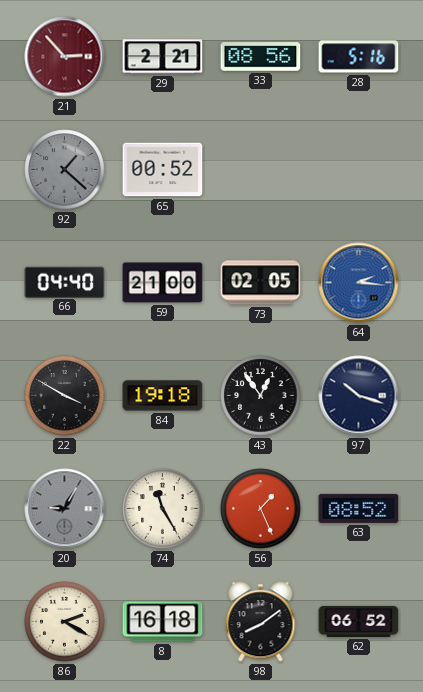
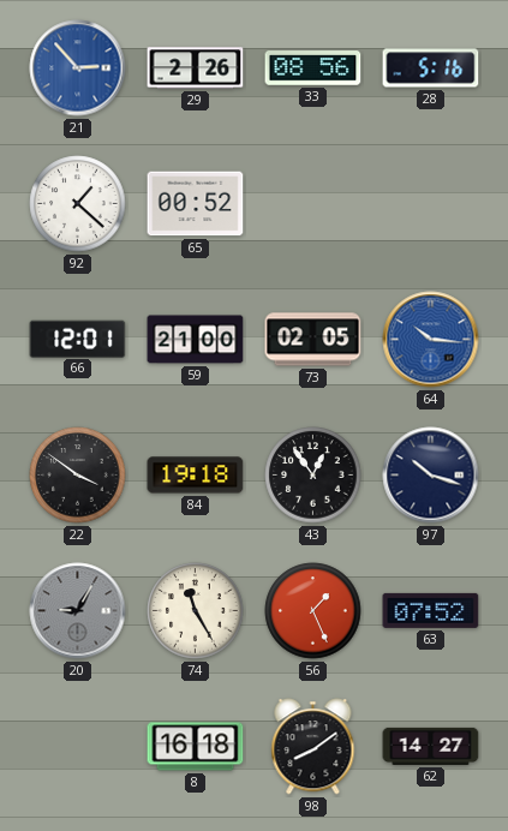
21 dial: burgundy -> blue
29: 2:21 -> 2:26
92 dial: grey -> white
66: 04:40 -> 12:01
64: 2:16 -> 10:16
22: 3:50 -> 3:51
63: 08:52 -> 07:52
86: 2:20 -> none
62: 06:52 -> 14:27
